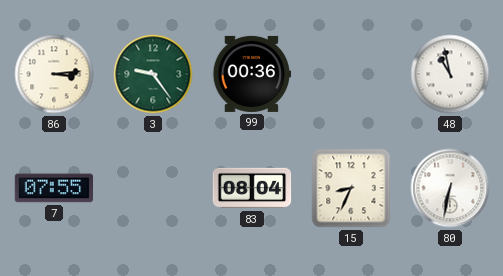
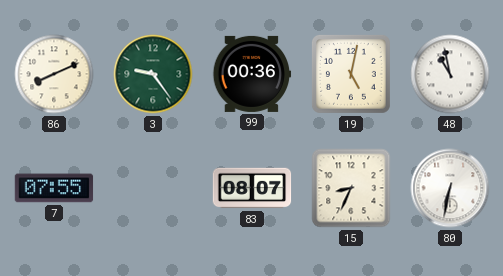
86: 3:14 -> 8:11
19: none -> 5:02
83: 08:04 -> 08:07
